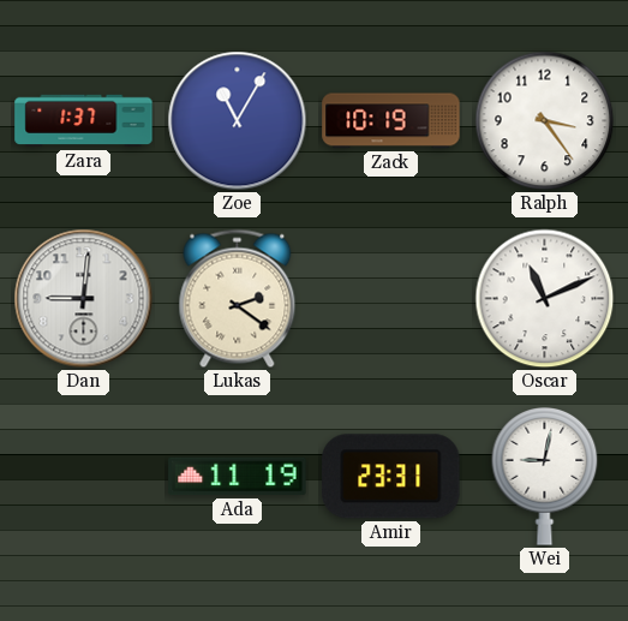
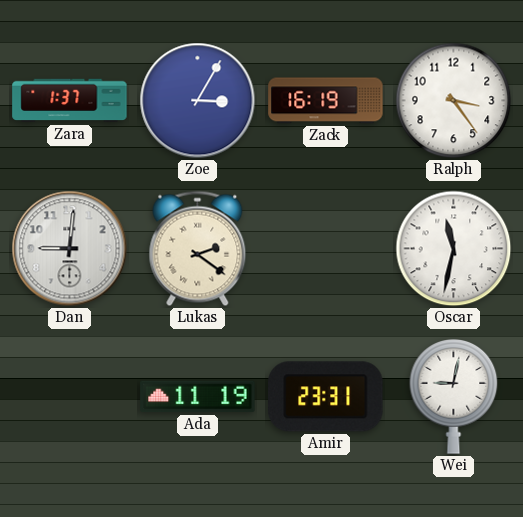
Zoe: 11:05 -> 3:05
Zack: 10:19 -> 16:19
Oscar: 11:11 -> 11:32
